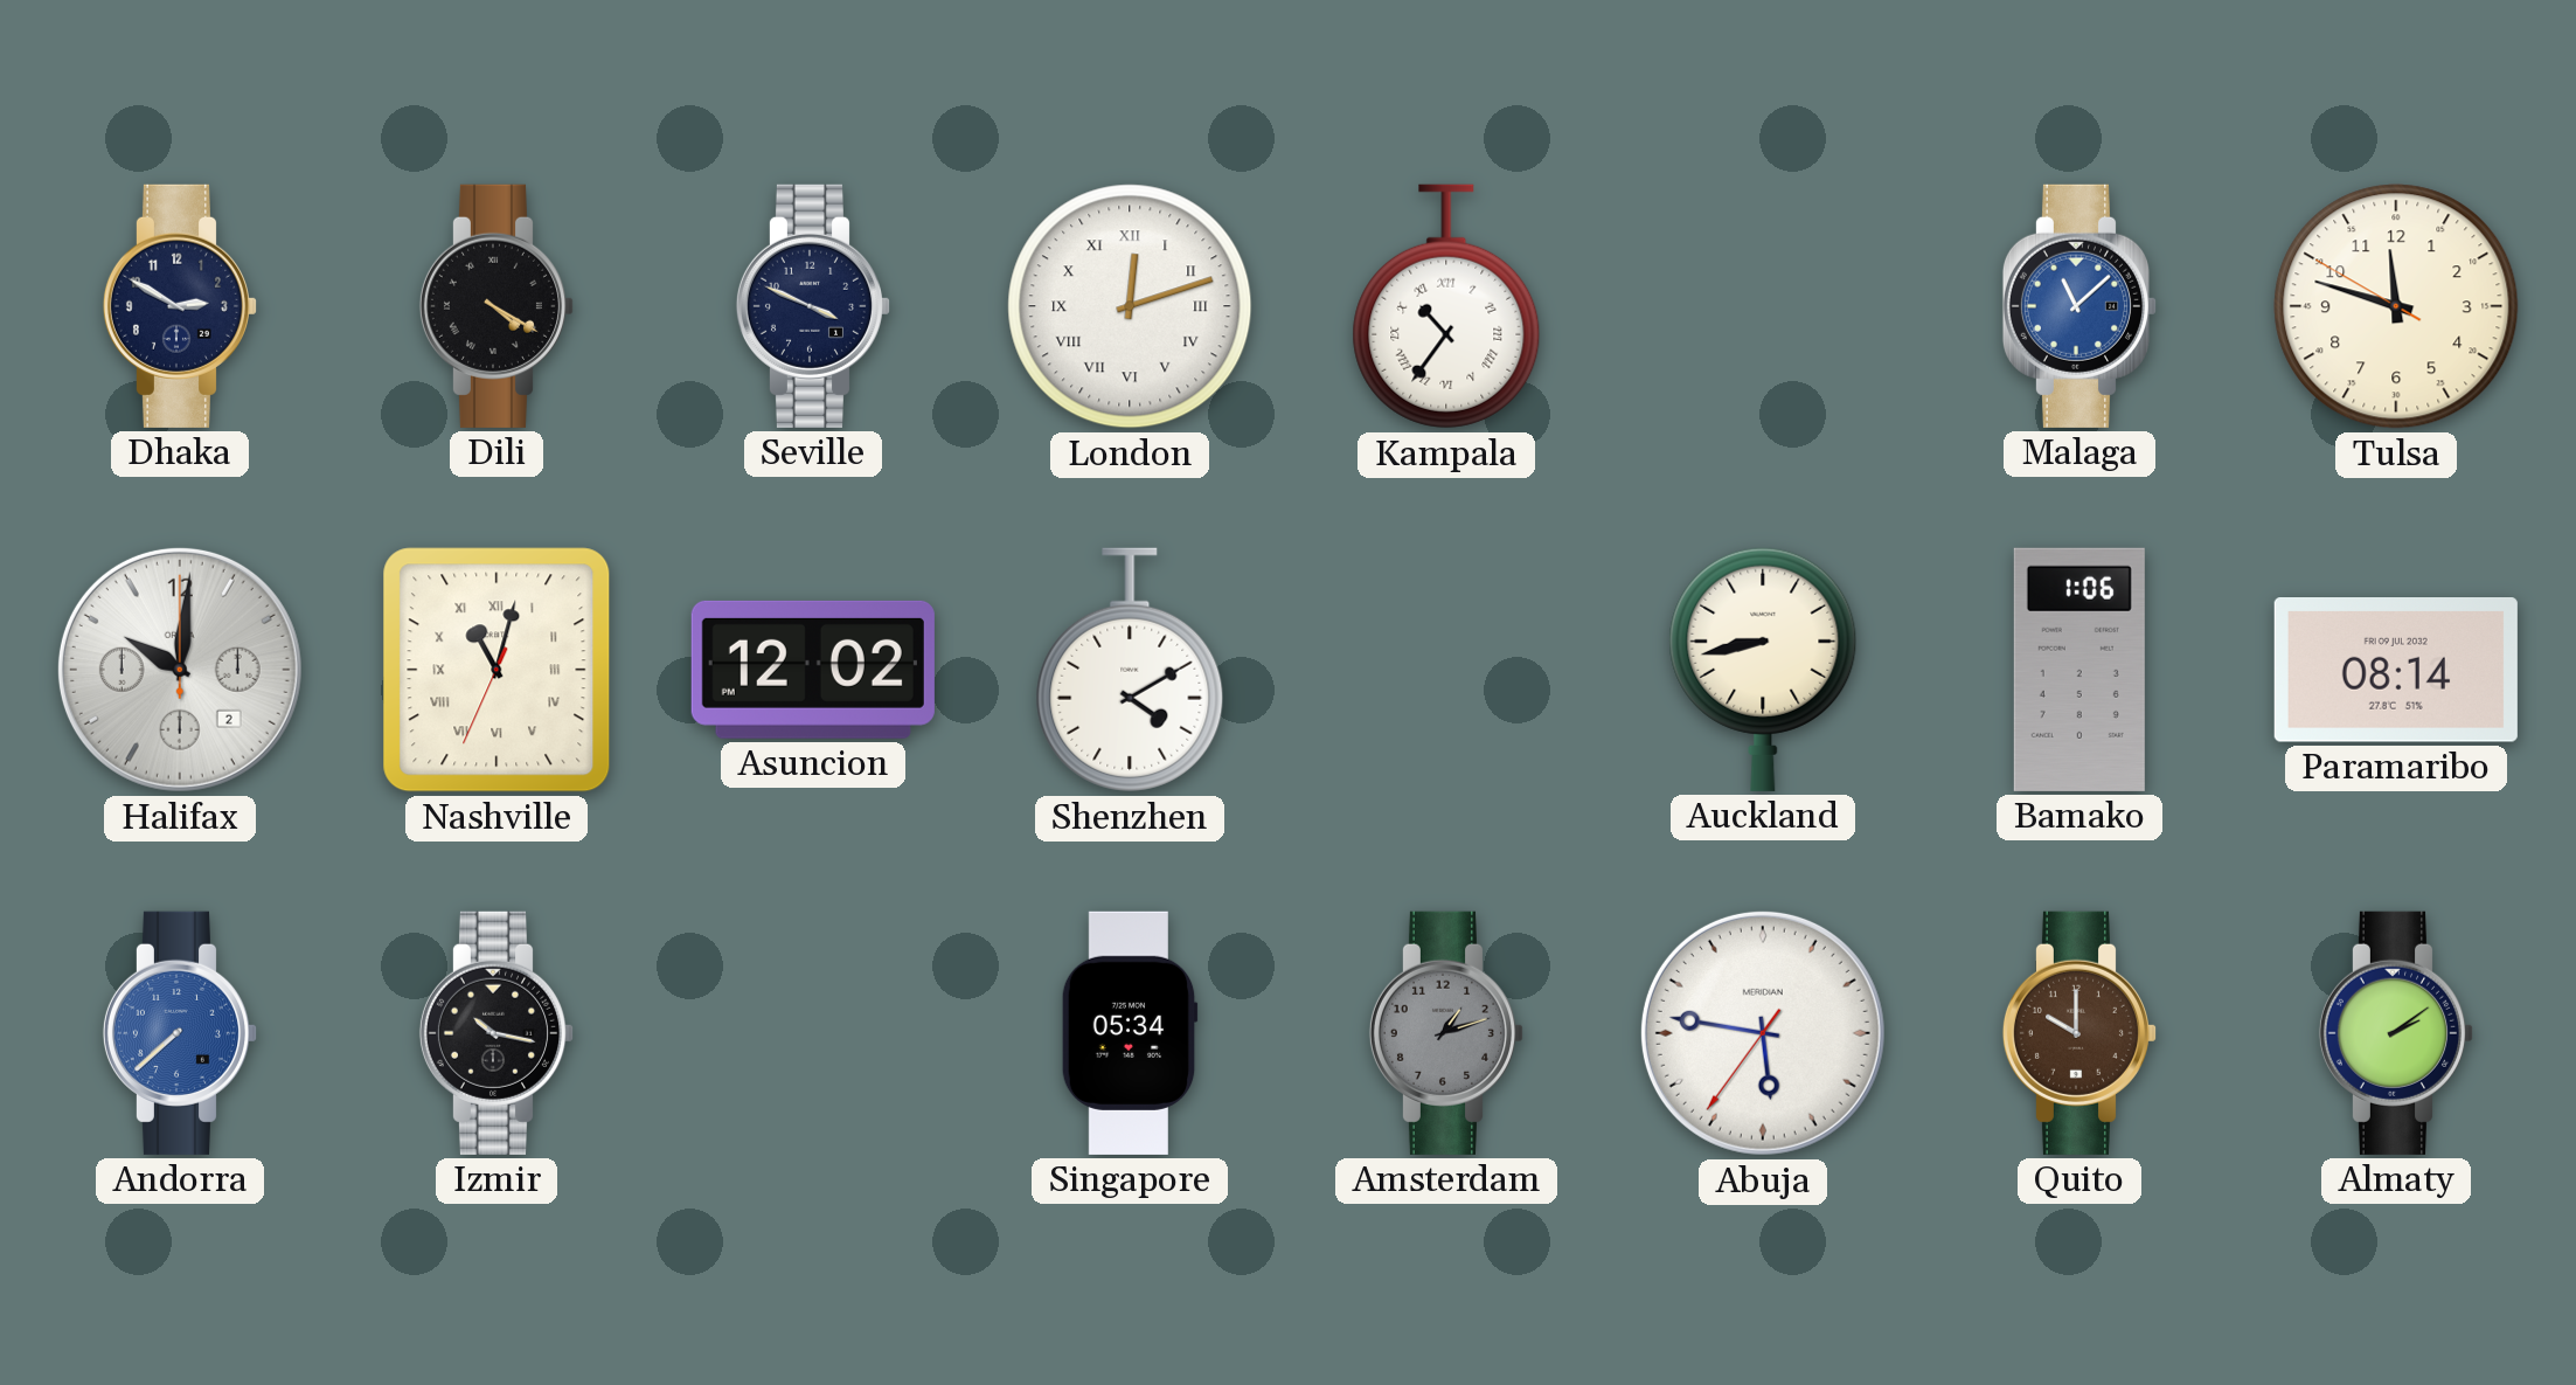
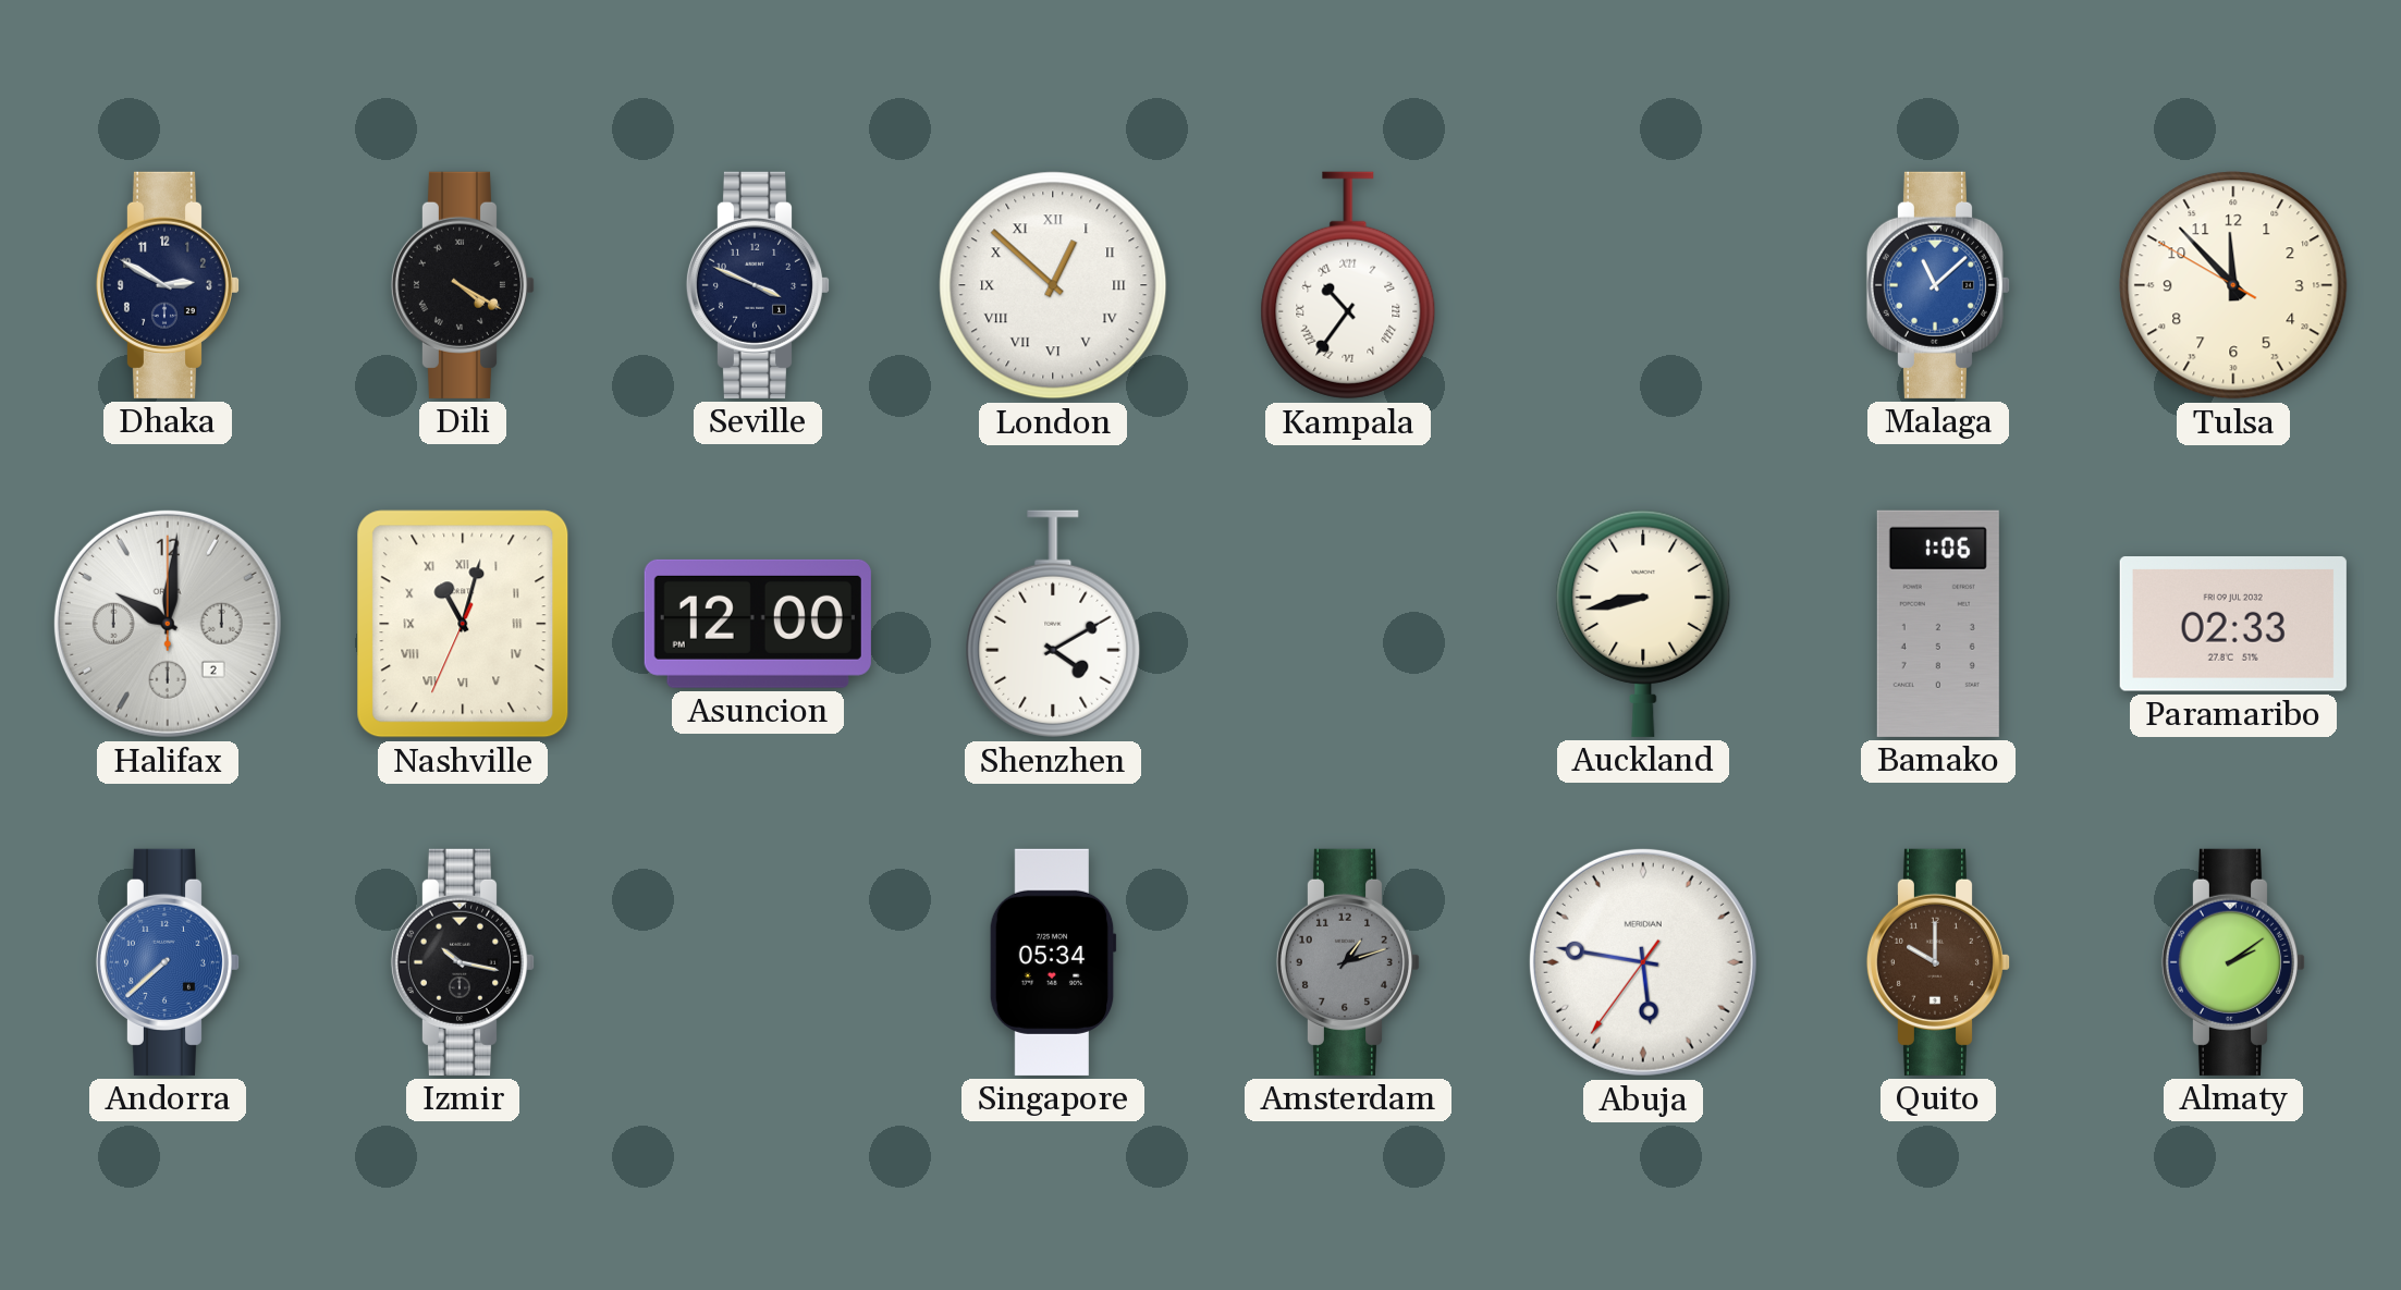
London: 12:12 -> 12:52
Tulsa: 11:47 -> 11:52
Asuncion: 12:02 -> 12:00
Paramaribo: 08:14 -> 02:33
